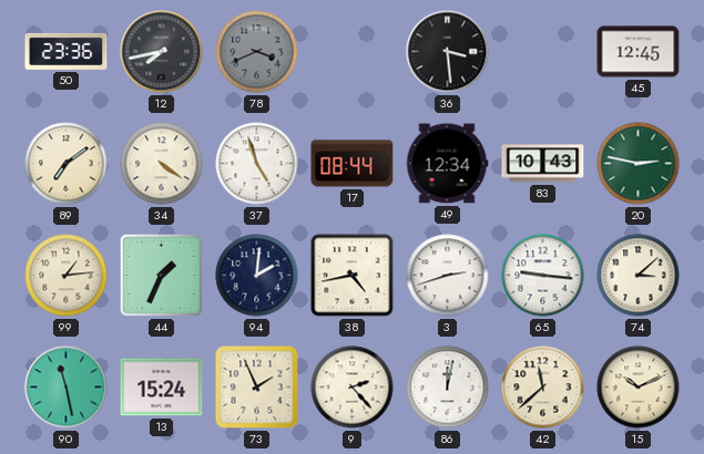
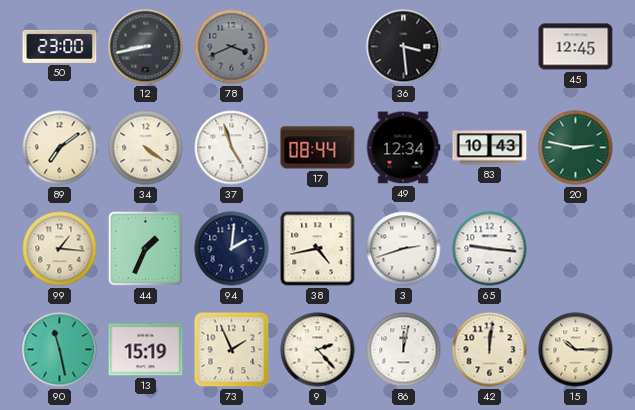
50: 23:36 -> 23:00
12: 7:43 -> 8:43
99: 1:14 -> 1:16
74: 3:08 -> none
13: 15:24 -> 15:19
42: 11:38 -> 12:01
15: 10:11 -> 10:15
